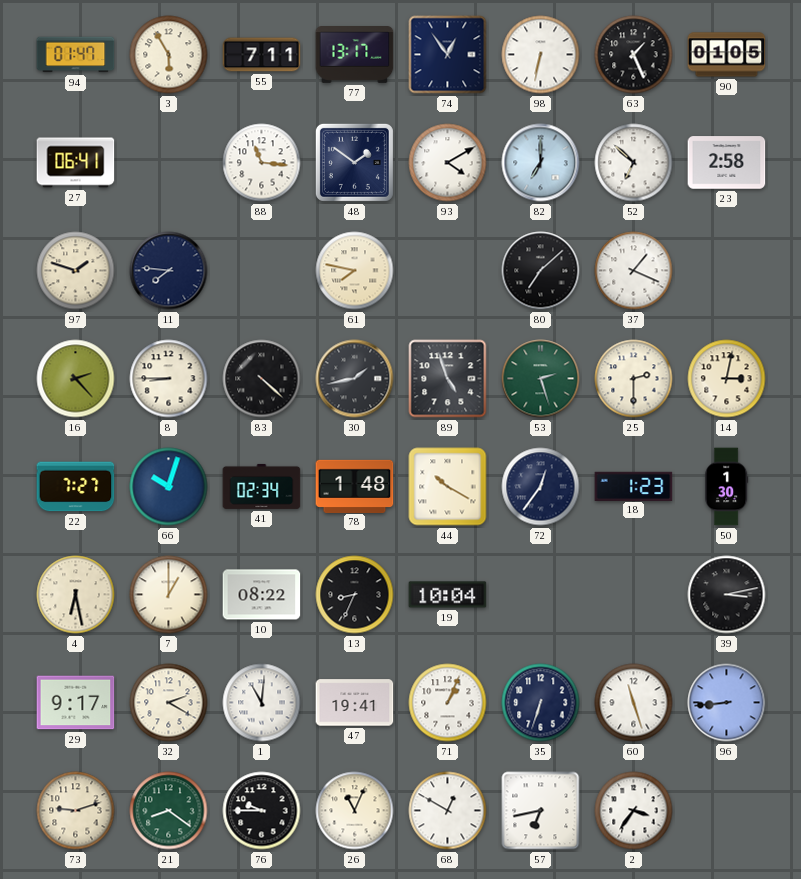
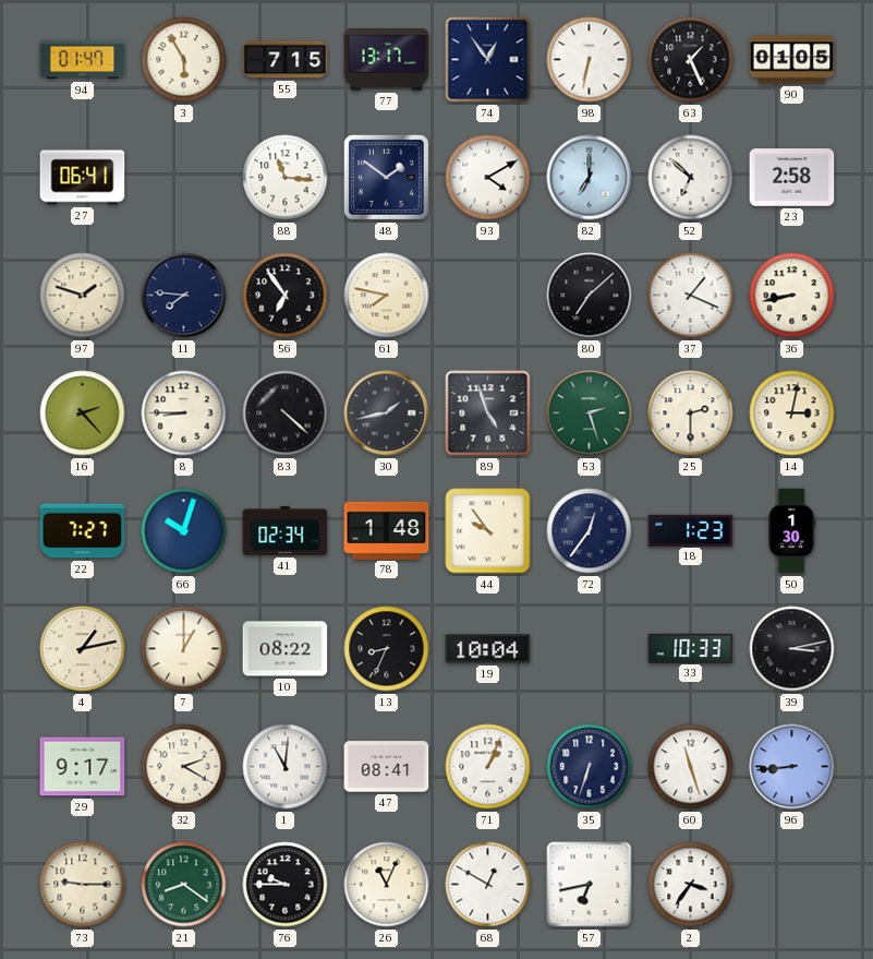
55: 7:11 -> 7:15
56: none -> 6:54
36: none -> 8:43
44: 10:20 -> 9:54
4: 6:28 -> 1:13
33: none -> 10:33
47: 19:41 -> 08:41
73: 9:12 -> 9:15
